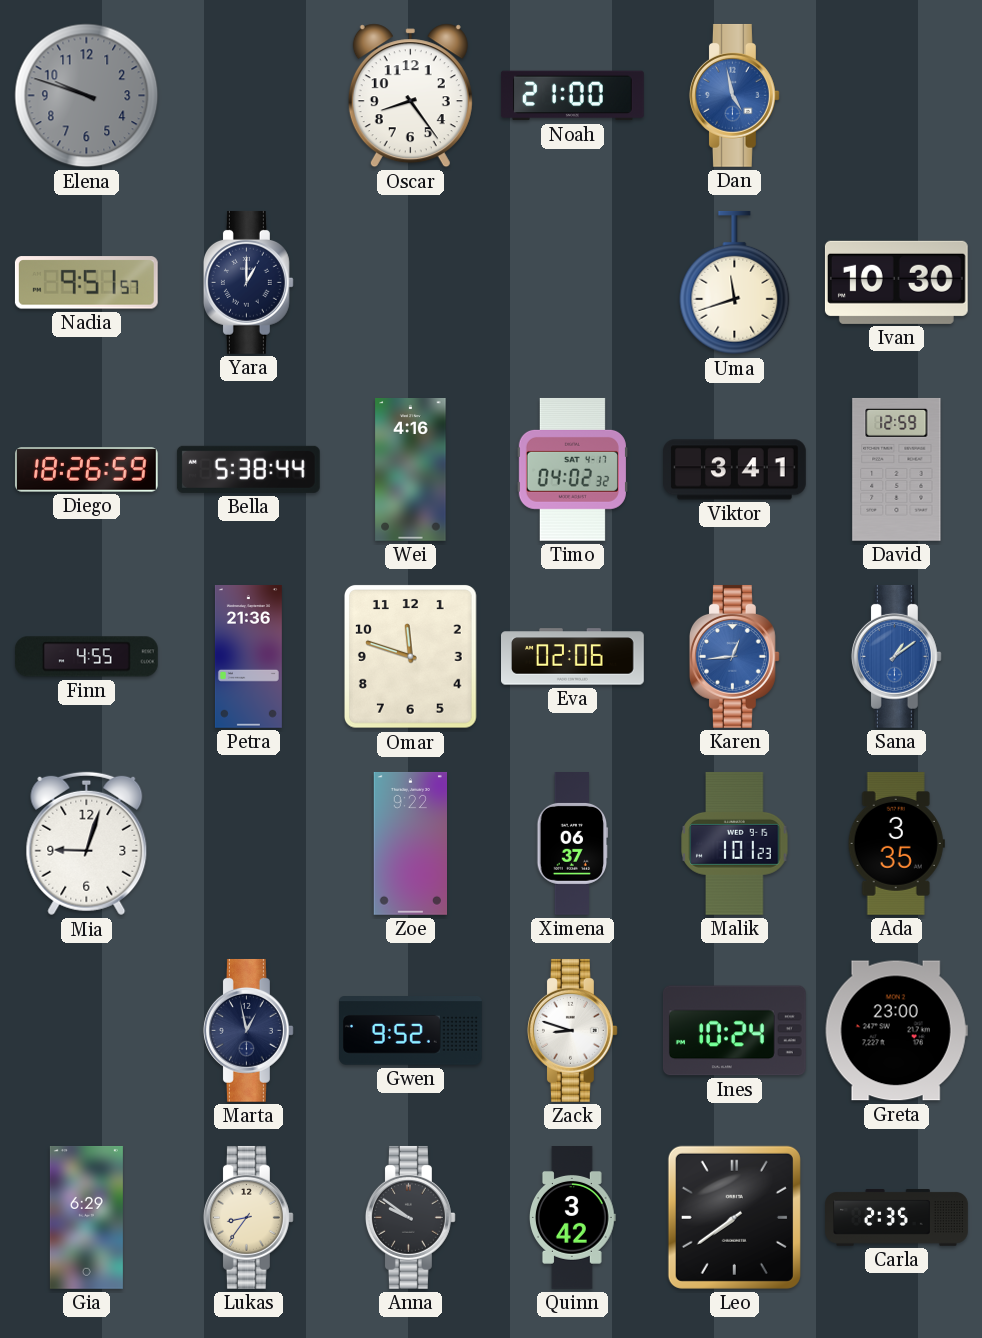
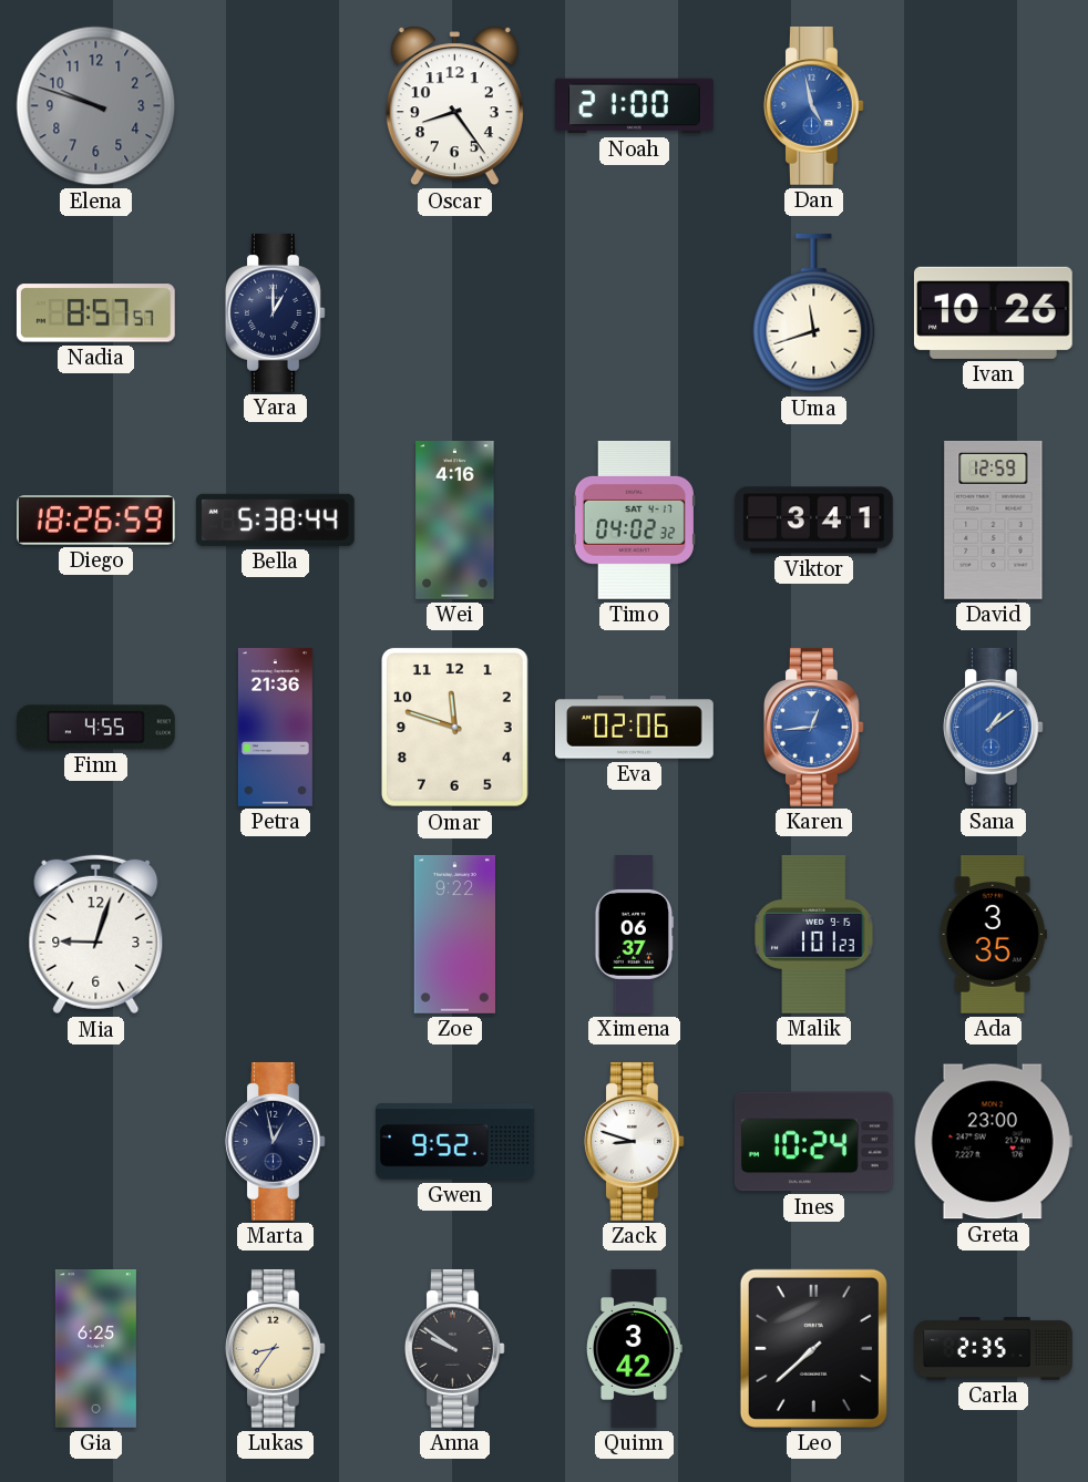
Nadia: 9:51 -> 8:57
Ivan: 10:30 -> 10:26
Gia: 6:29 -> 6:25
Leo: 7:39 -> 7:38
